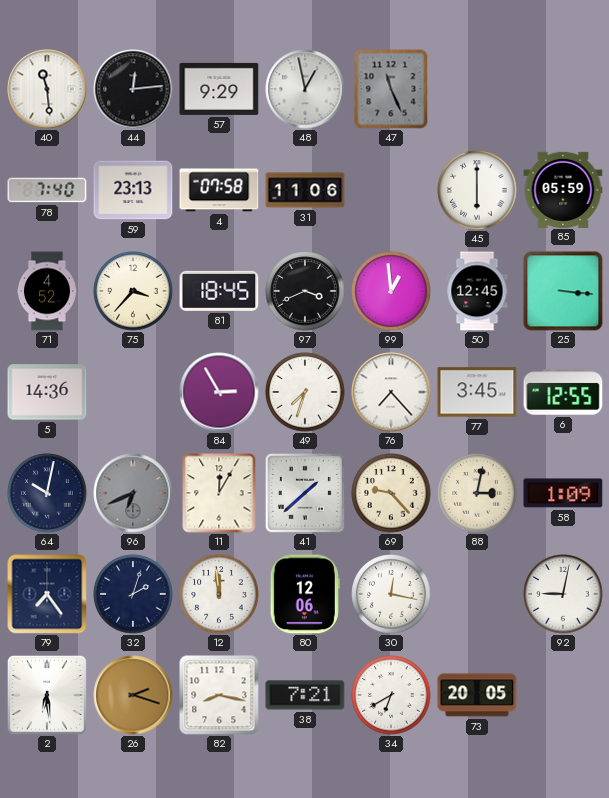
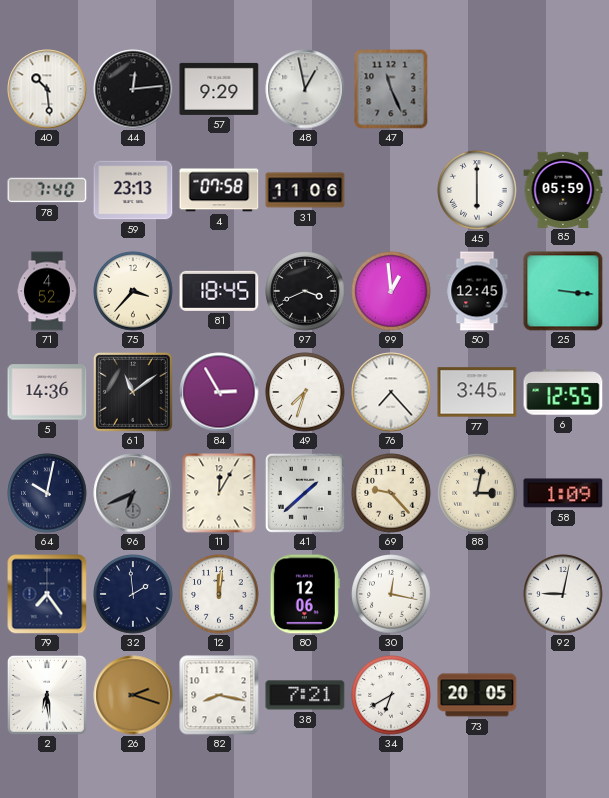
40: 11:29 -> 10:29
61: none -> 11:09
32: 2:03 -> 1:59
12: 11:59 -> 12:01
